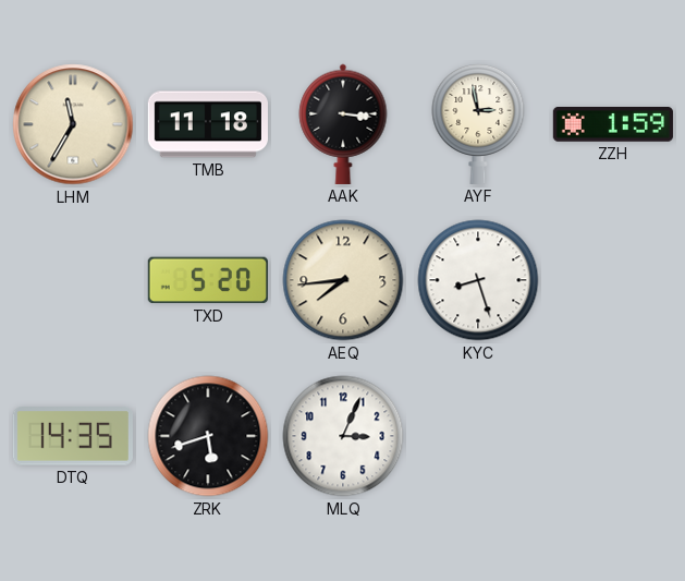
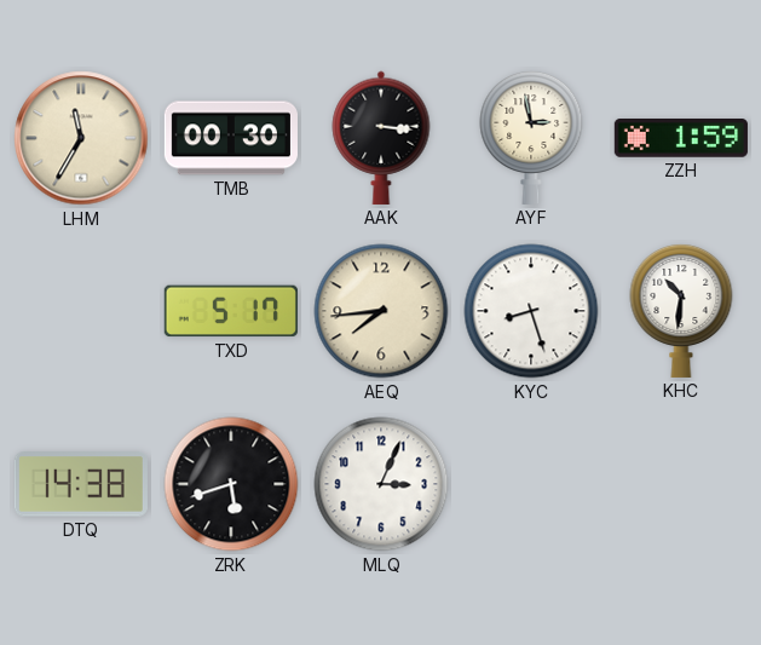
TMB: 11:18 -> 00:30
TXD: 5:20 -> 5:17
KHC: none -> 10:31
DTQ: 14:35 -> 14:38
